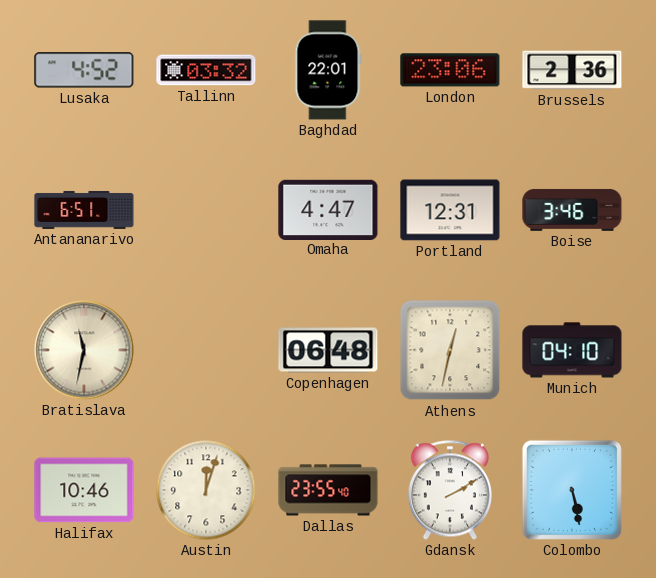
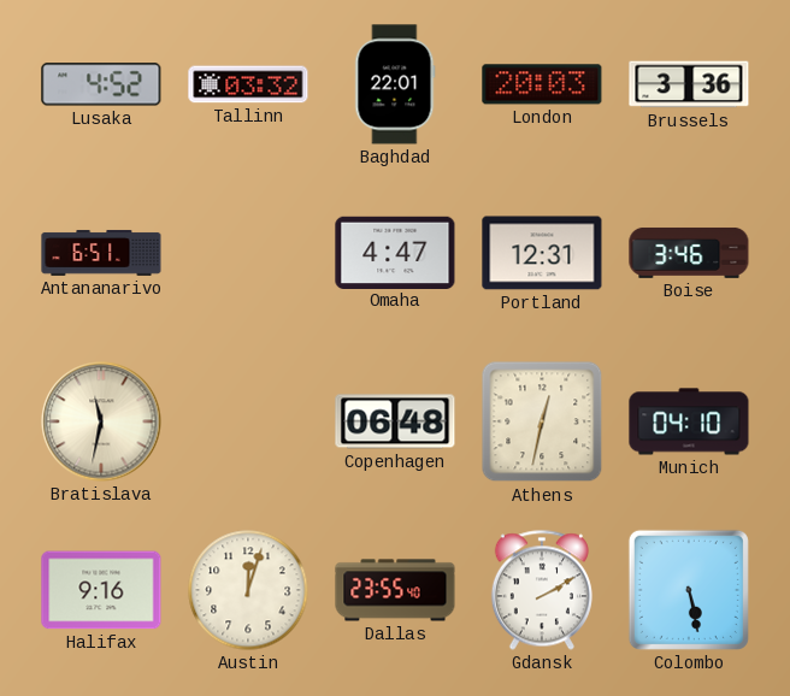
London: 23:06 -> 20:03
Brussels: 2:36 -> 3:36
Halifax: 10:46 -> 9:16
